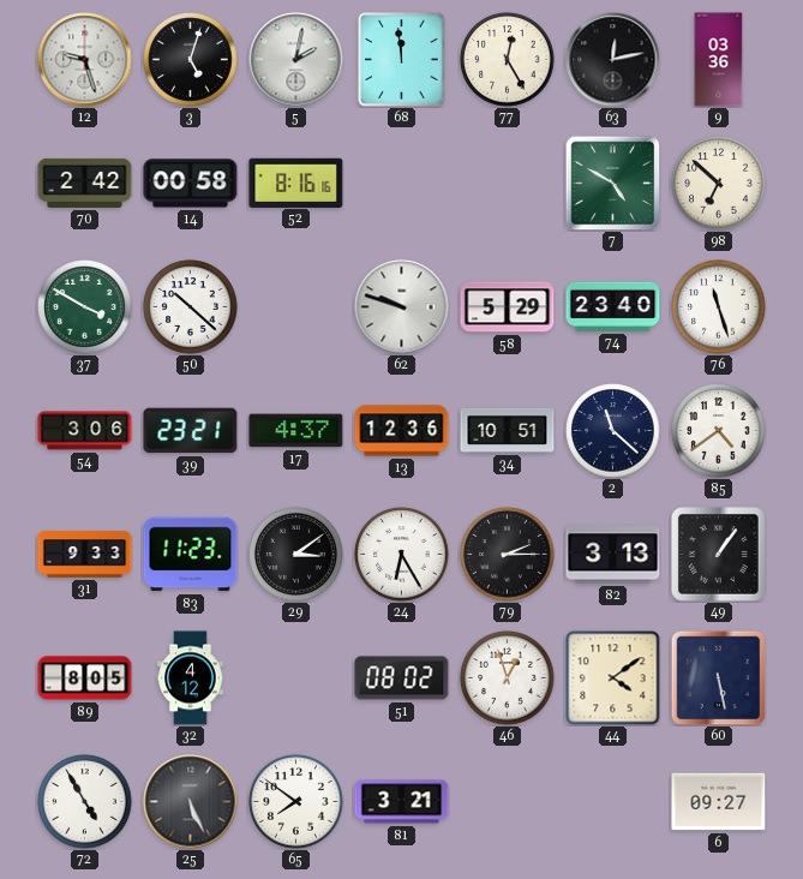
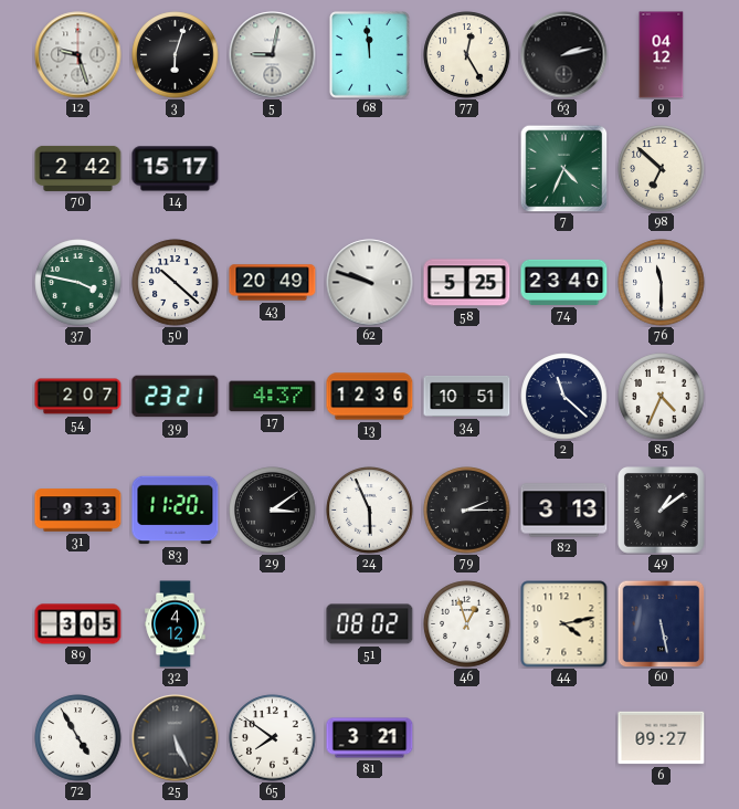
3: 5:03 -> 6:03
5: 2:02 -> 9:02
63: 12:13 -> 2:13
9: 03:36 -> 04:12
14: 00:58 -> 15:17
52: 8:16 -> none
7: 4:50 -> 4:34
37: 3:50 -> 3:47
43: none -> 20:49
58: 5:29 -> 5:25
76: 11:27 -> 11:30
54: 3:06 -> 2:07
85: 4:39 -> 4:34
83: 11:23 -> 11:20
24: 6:25 -> 5:56
49: 1:06 -> 1:09
89: 8:05 -> 3:05
44: 4:09 -> 4:13
